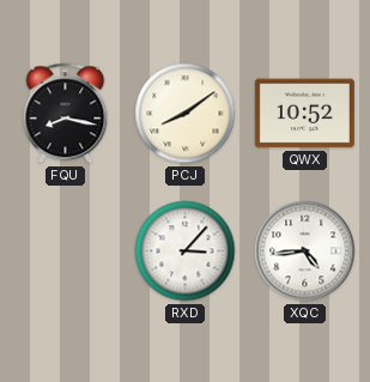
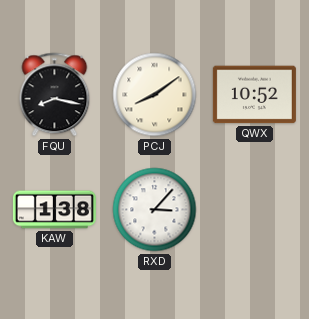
KAW: none -> 1:38
XQC: 4:44 -> none
